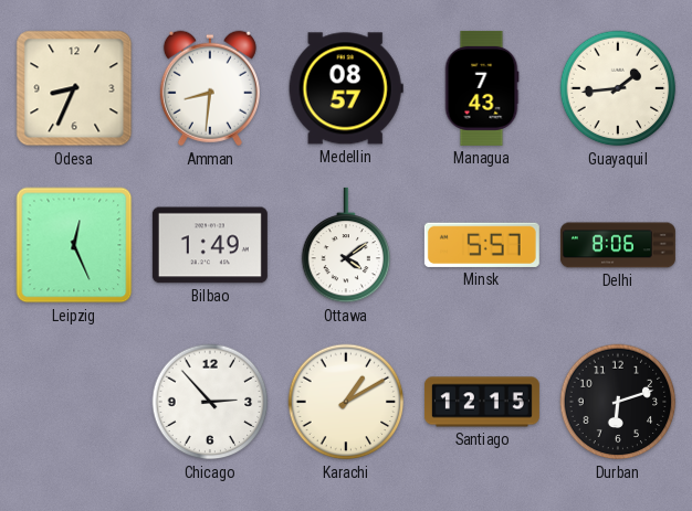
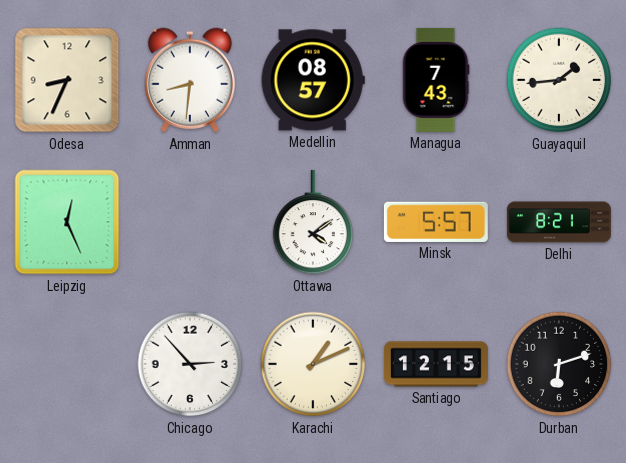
Bilbao: 1:49 -> none
Delhi: 8:06 -> 8:21
Karachi: 1:10 -> 1:11
